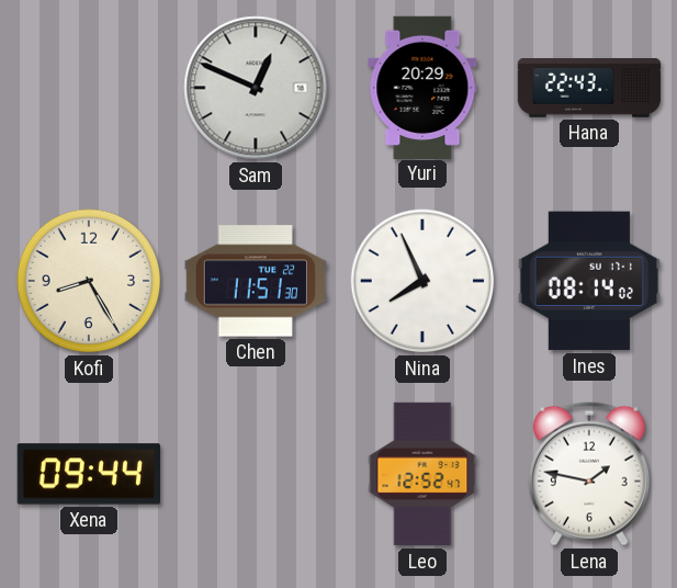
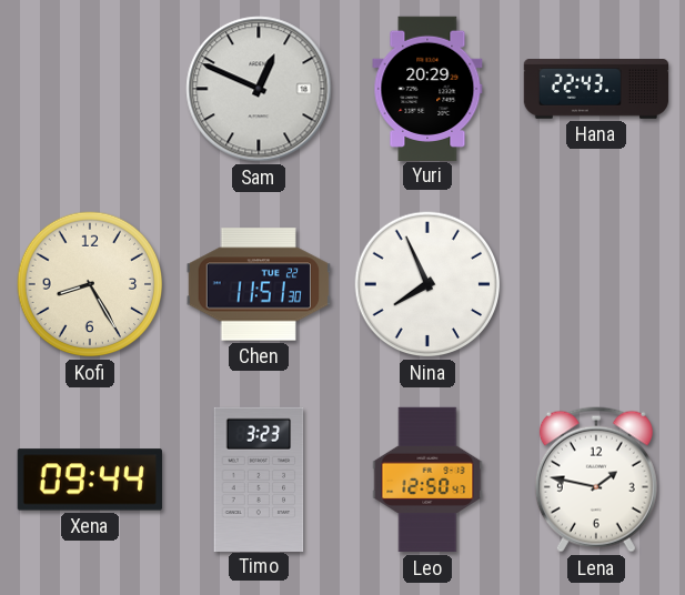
Ines: 08:14 -> none
Timo: none -> 3:23
Leo: 12:52 -> 12:50
